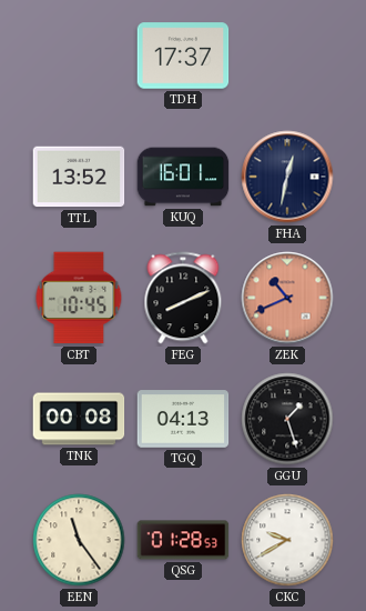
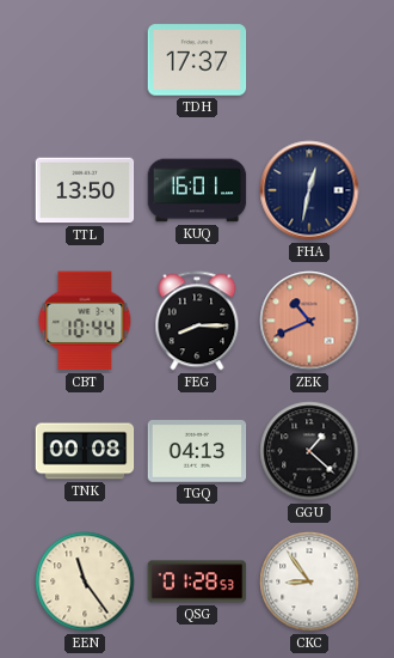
TTL: 13:52 -> 13:50
CBT: 10:45 -> 10:44
FEG: 8:11 -> 8:15
GGU: 1:27 -> 1:22
CKC: 9:40 -> 8:54
